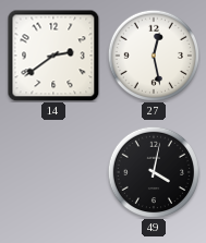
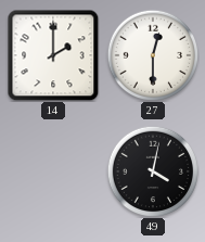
14: 2:39 -> 2:00
27: 12:28 -> 12:30
